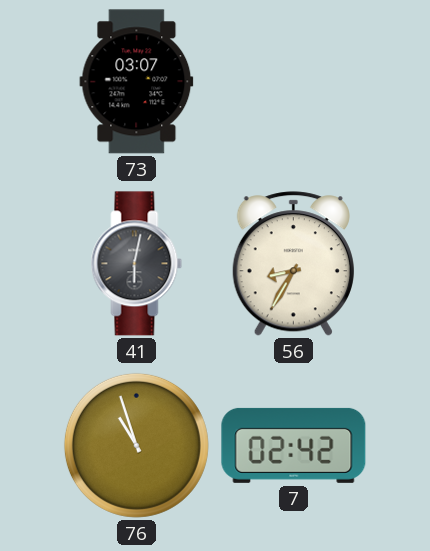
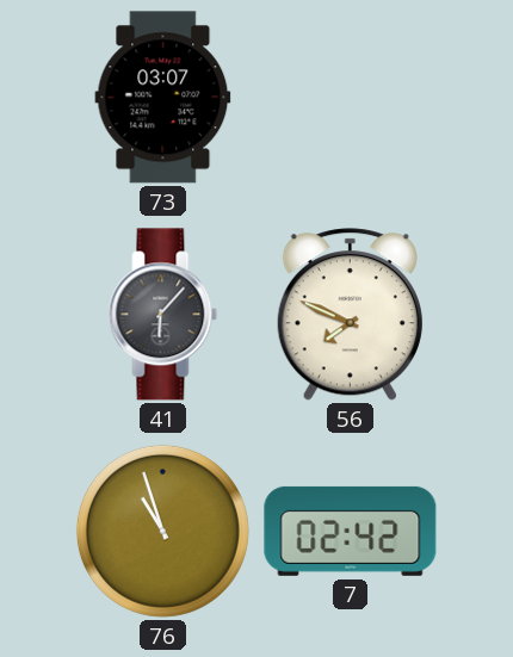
41: 6:02 -> 6:07
56: 8:35 -> 7:49
